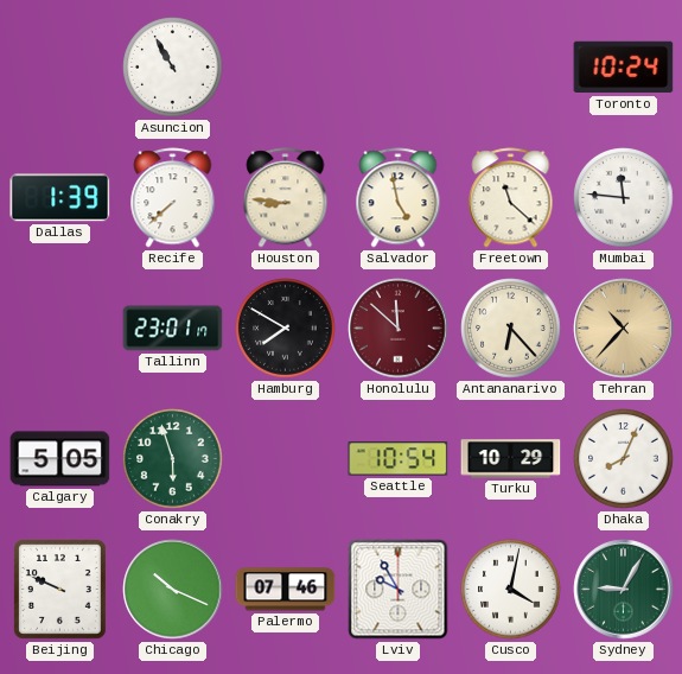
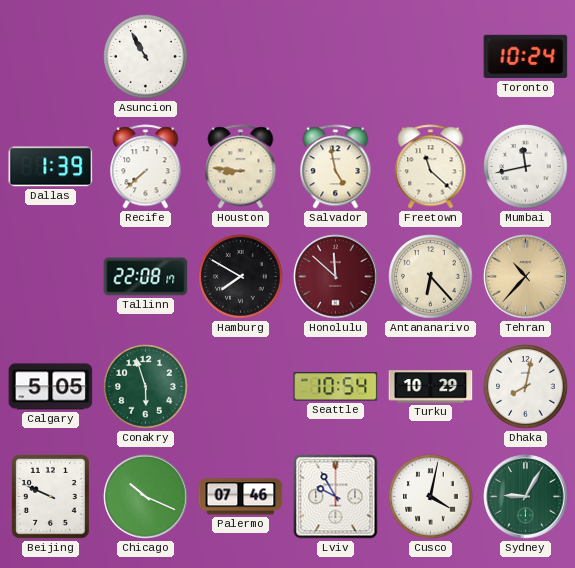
Mumbai: 11:46 -> 11:43
Tallinn: 23:01 -> 22:08
Dhaka: 8:04 -> 8:02
